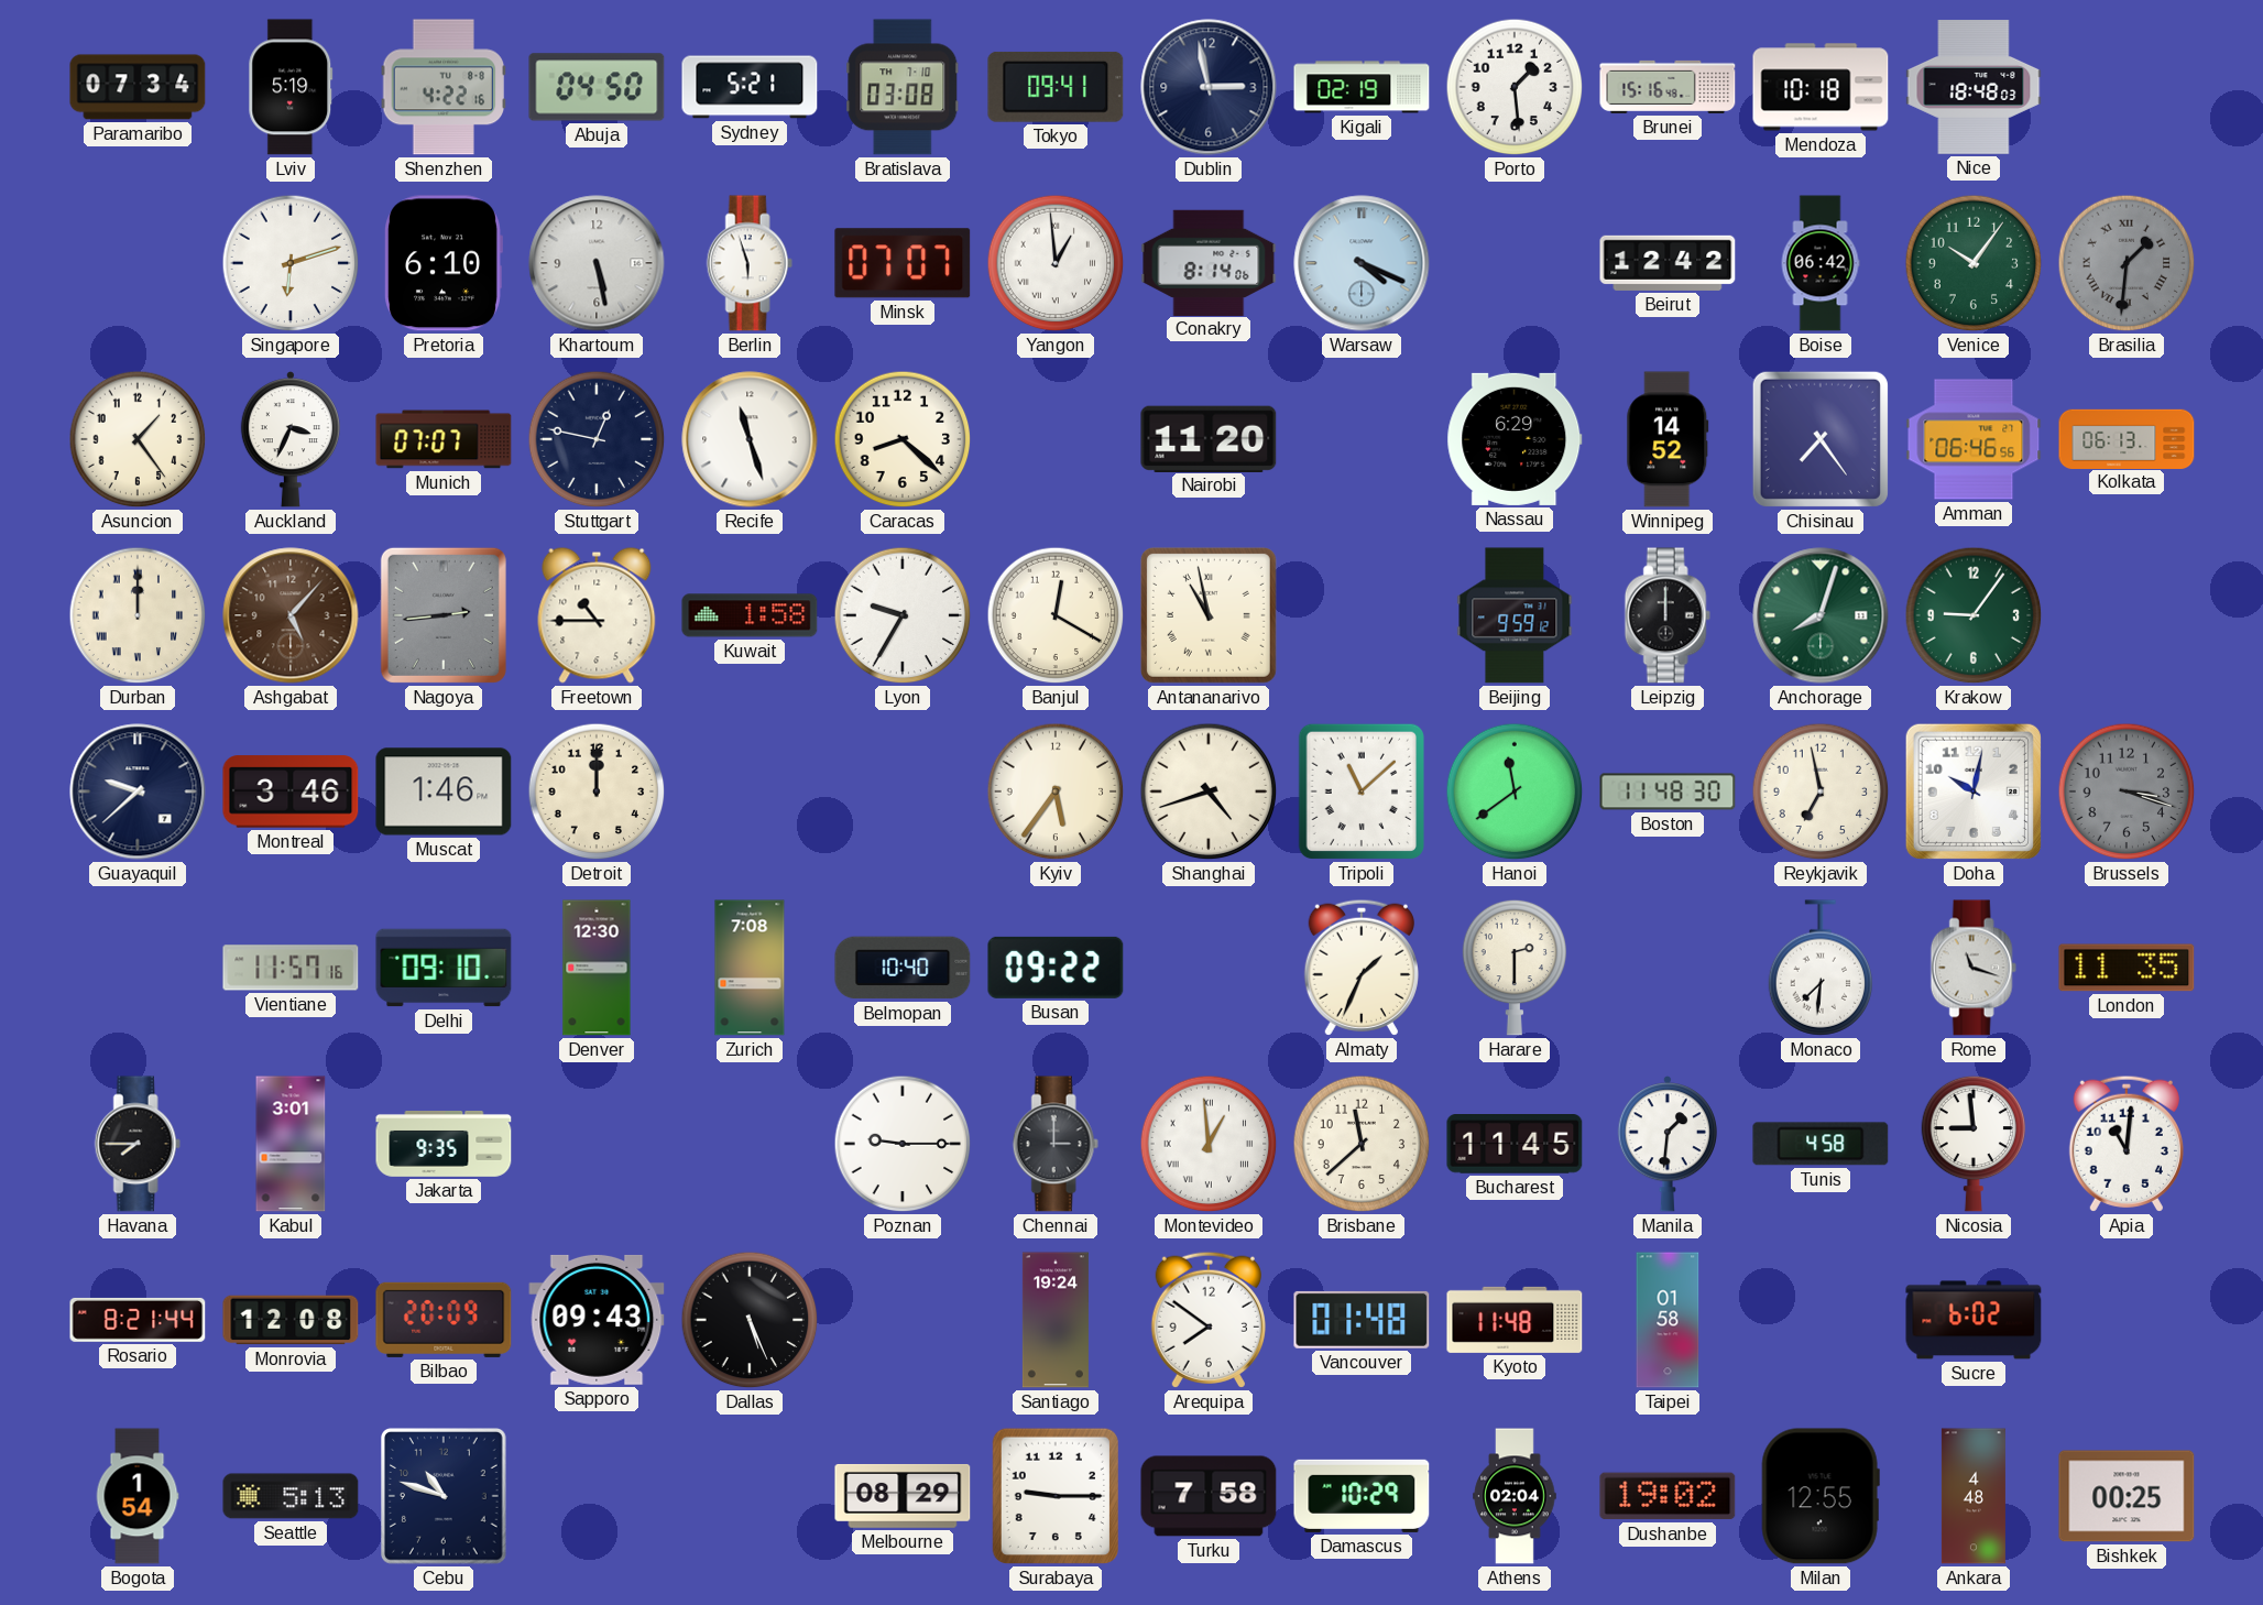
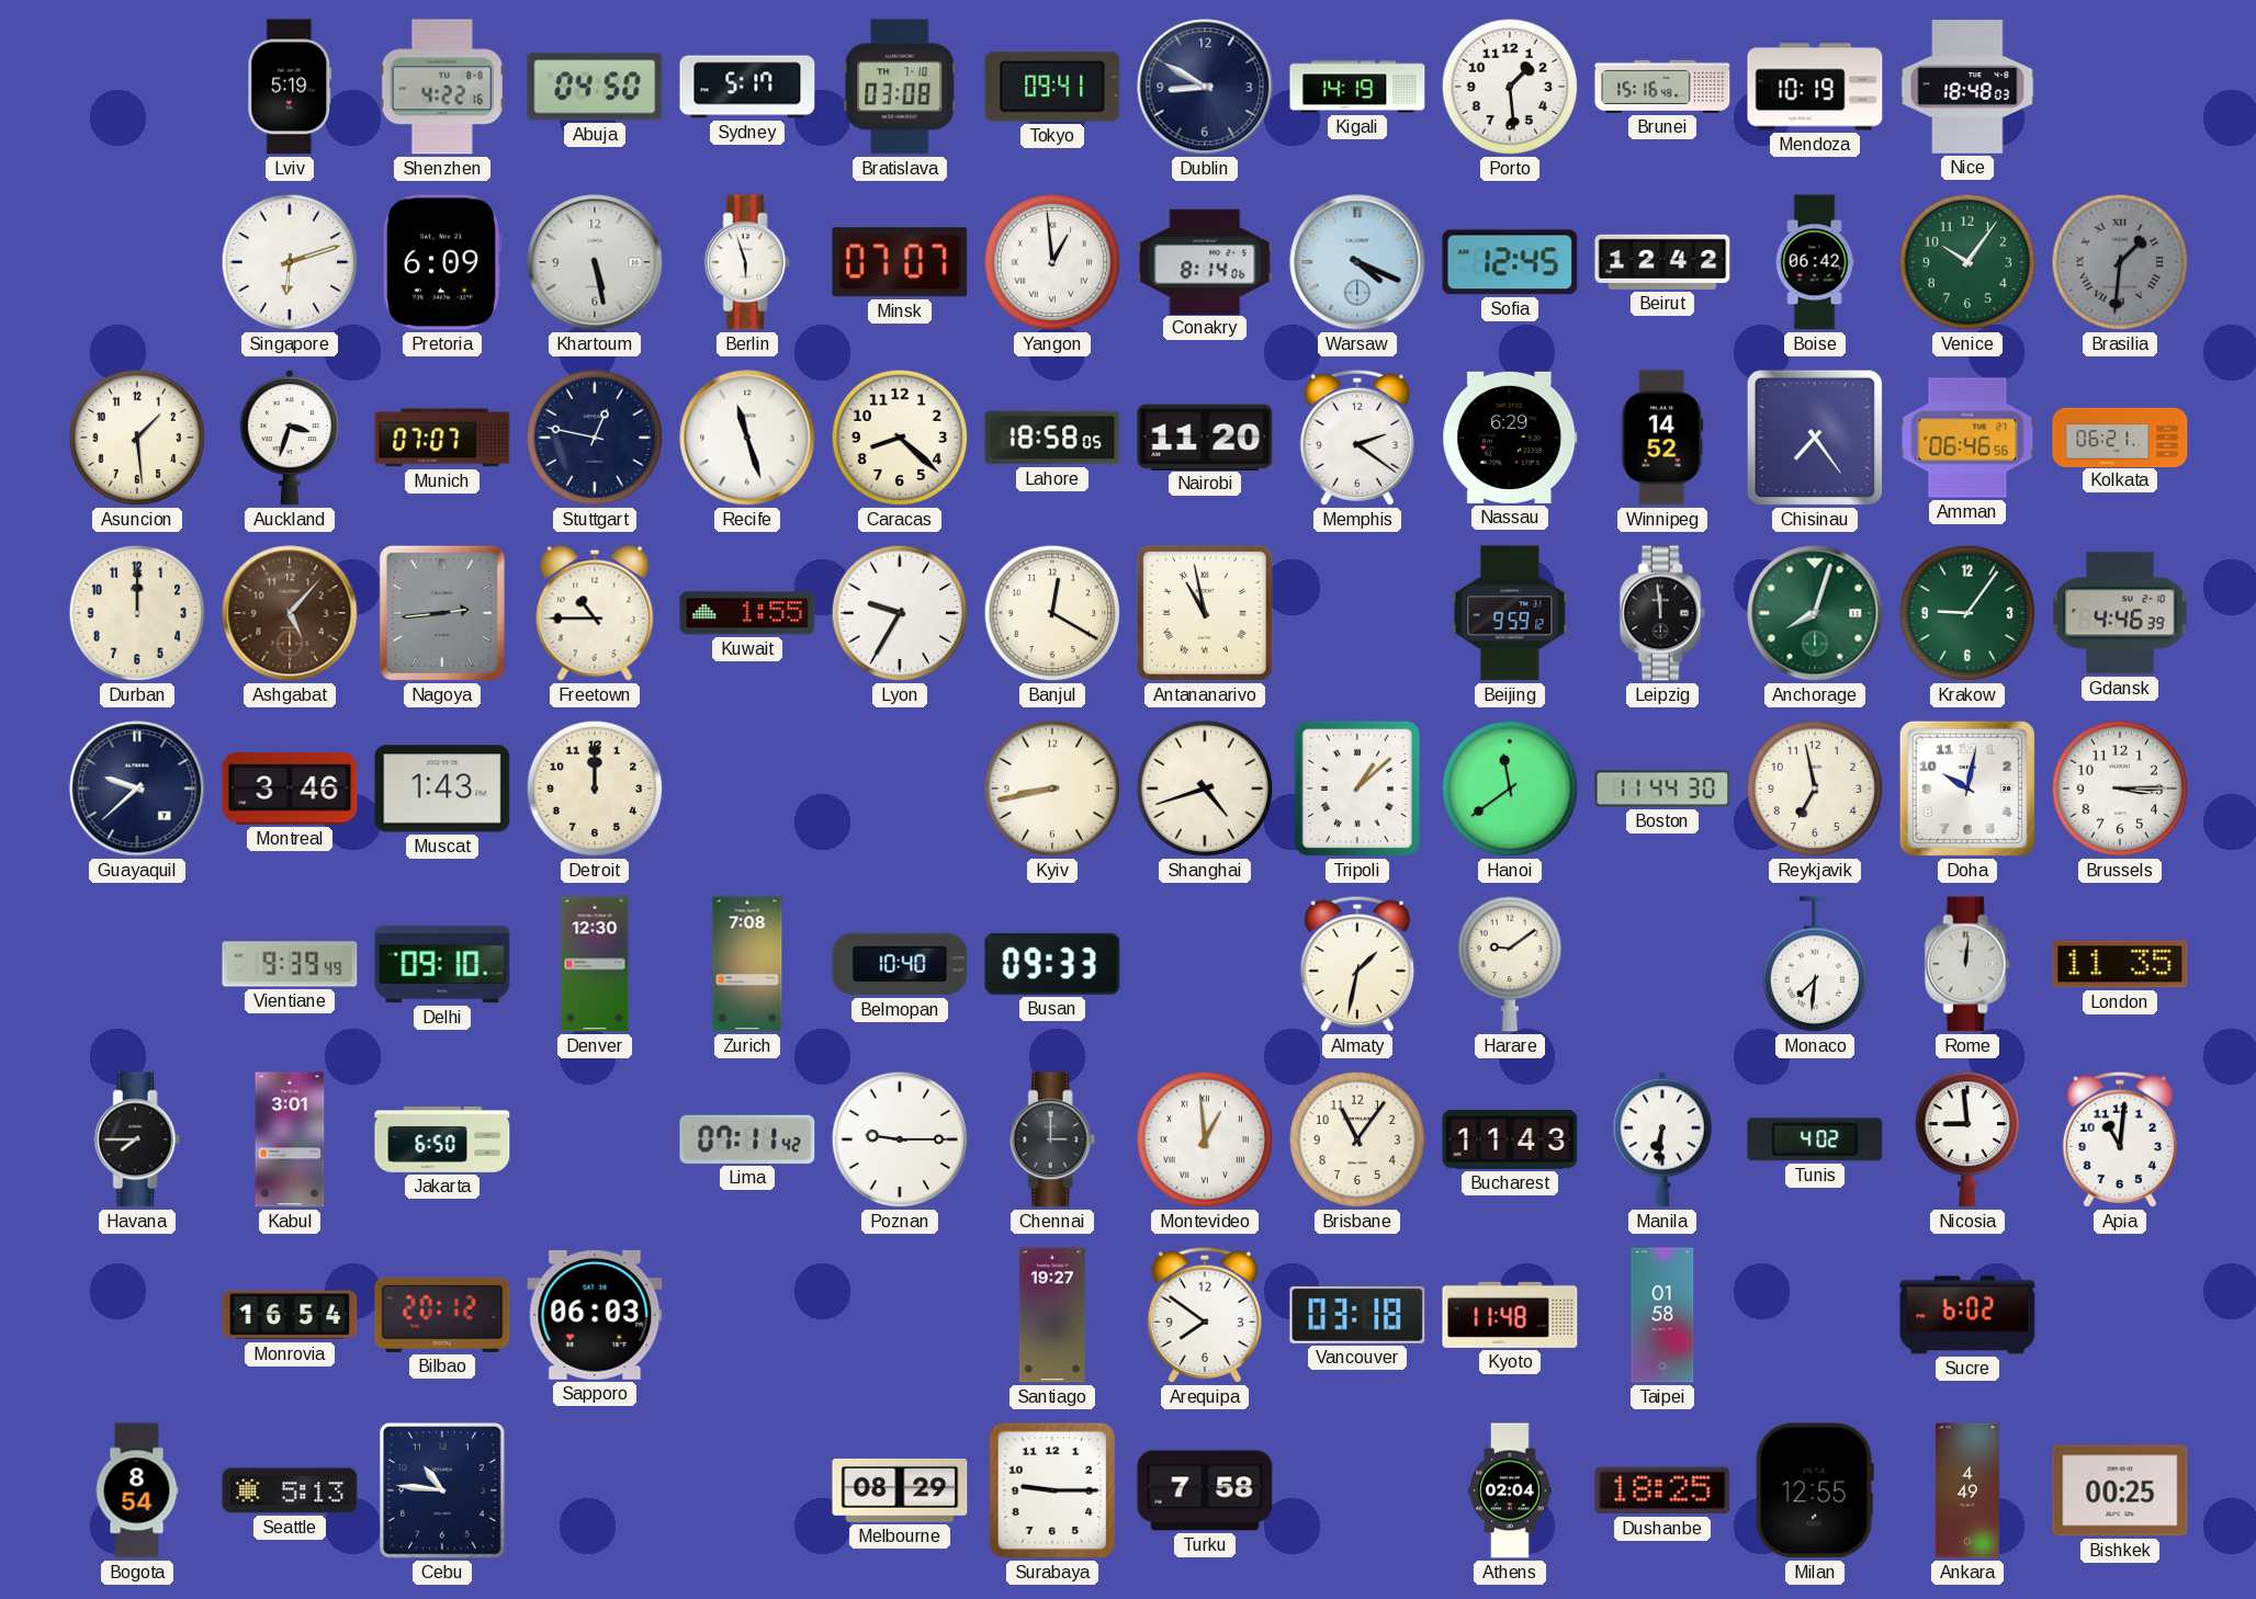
Paramaribo: 07:34 -> none
Sydney: 5:21 -> 5:17
Dublin: 2:58 -> 8:50
Kigali: 02:19 -> 14:19
Mendoza: 10:18 -> 10:19
Pretoria: 6:10 -> 6:09
Sofia: none -> 12:45
Asuncion: 1:24 -> 1:29
Auckland: 3:34 -> 3:33
Lahore: none -> 18:58
Memphis: none -> 2:21
Kolkata: 06:13 -> 06:21
Durban numerals: Roman -> Arabic
Kuwait: 1:58 -> 1:55
Leipzig: 12:00 -> 11:59
Gdansk: none -> 4:46
Muscat: 1:46 -> 1:43
Kyiv: 5:36 -> 8:43
Tripoli: 11:08 -> 1:08
Boston: 11:48 -> 11:44
Brussels: 3:18 -> 3:15
Brussels dial: grey -> white
Vientiane: 11:57 -> 9:39
Busan: 09:22 -> 09:33
Almaty: 1:34 -> 1:32
Harare: 2:30 -> 9:09
Rome: 11:18 -> 12:01
Jakarta: 9:35 -> 6:50
Lima: none -> 07:11
Brisbane: 11:38 -> 11:06
Bucharest: 11:45 -> 11:43
Manila: 1:31 -> 6:31
Tunis: 4:58 -> 4:02
Rosario: 8:21 -> none
Monrovia: 12:08 -> 16:54
Bilbao: 20:09 -> 20:12
Sapporo: 09:43 -> 06:03
Dallas: 5:26 -> none
Santiago: 19:24 -> 19:27
Vancouver: 01:48 -> 03:18
Bogota: 1:54 -> 8:54
Cebu: 10:48 -> 10:46
Damascus: 10:29 -> none
Dushanbe: 19:02 -> 18:25
Ankara: 4:48 -> 4:49
